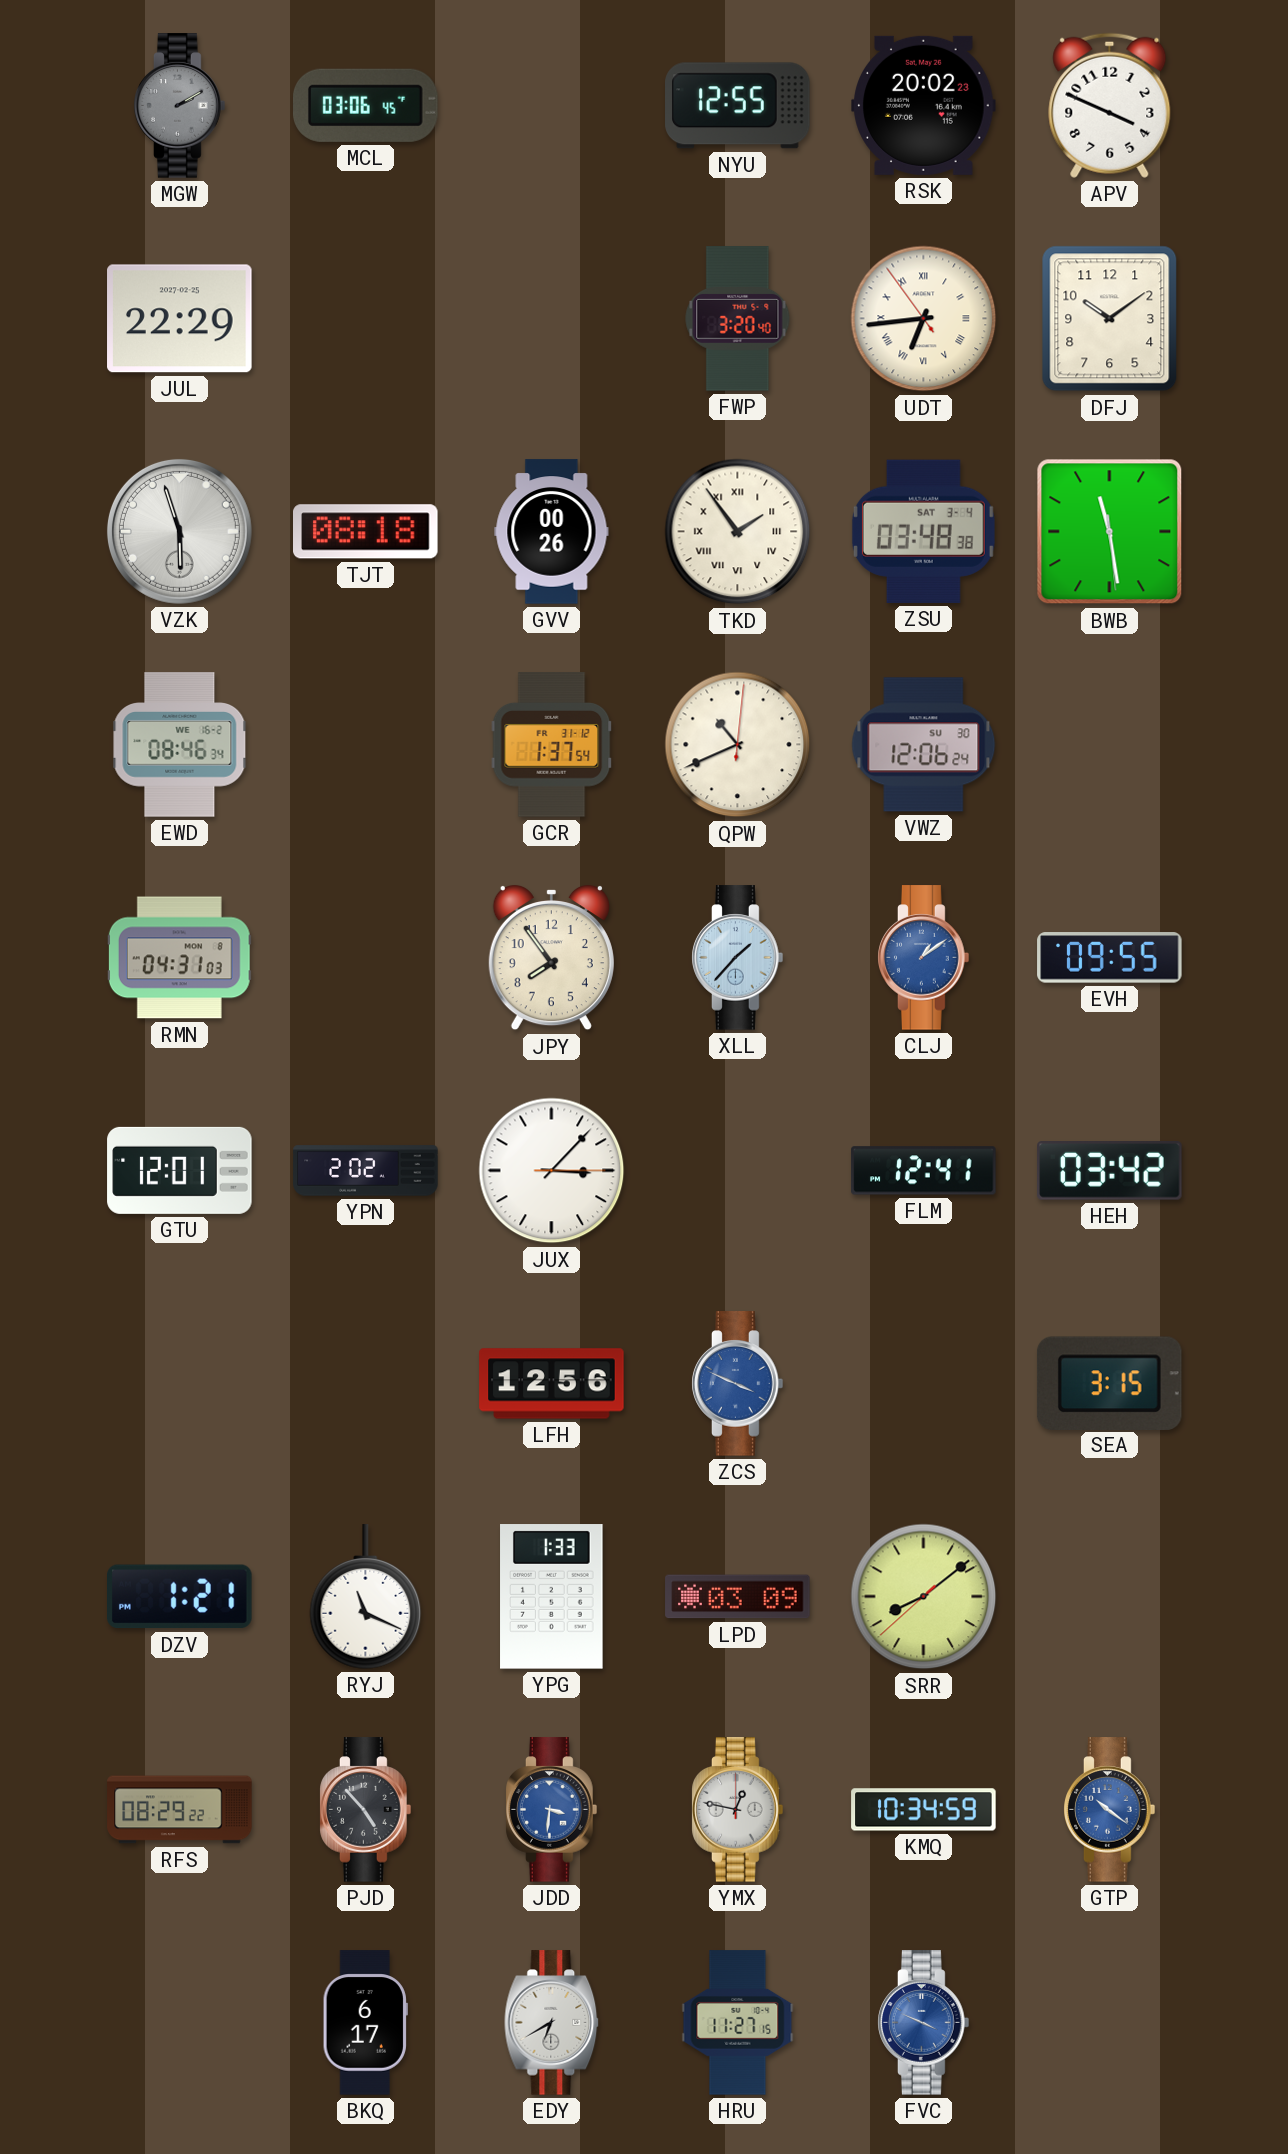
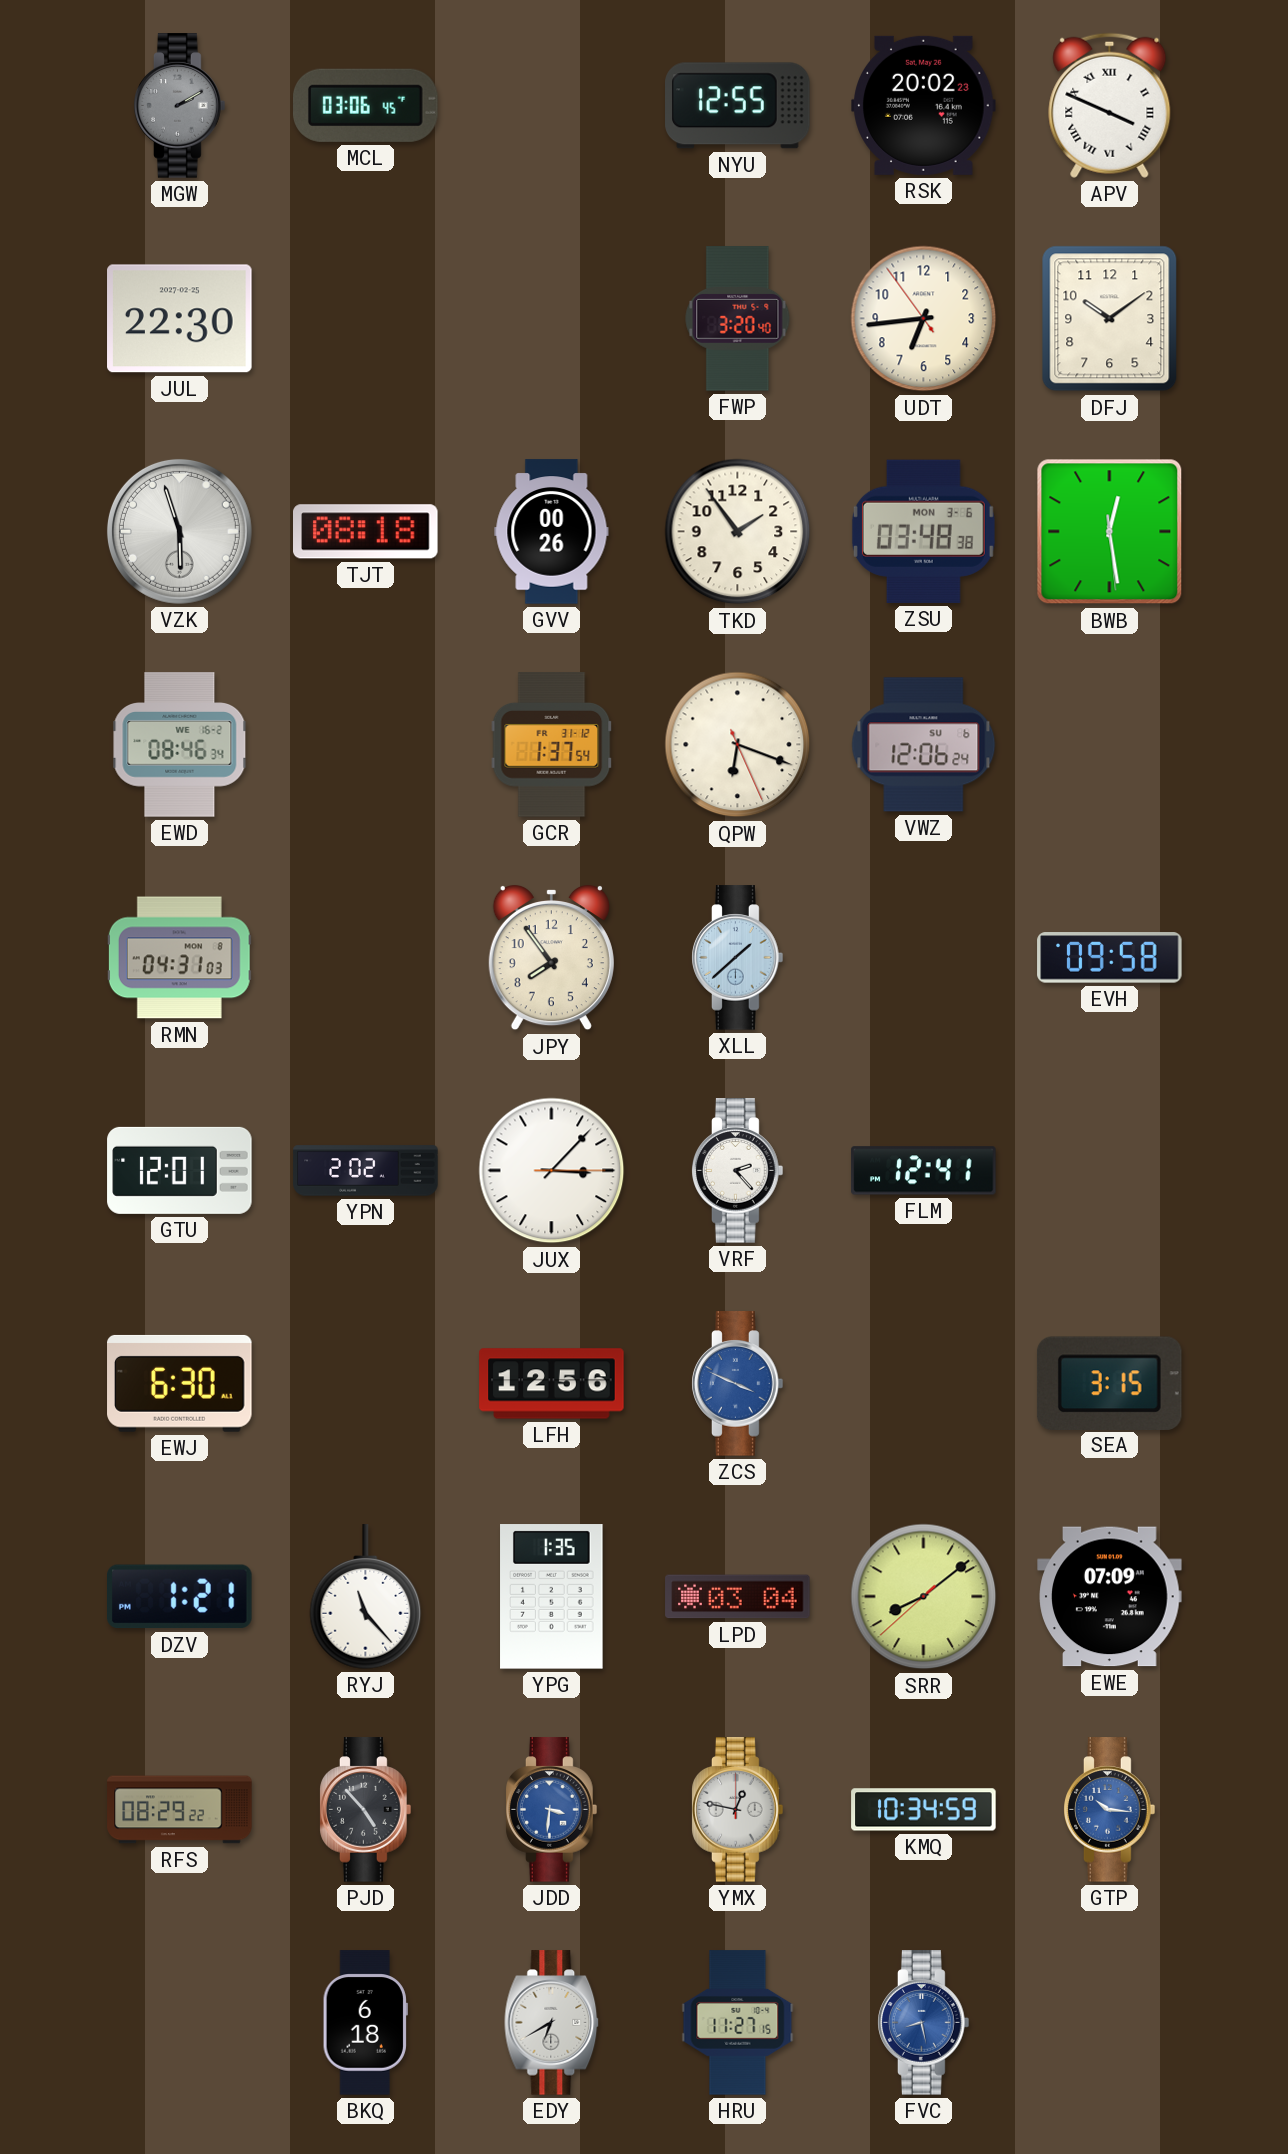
APV numerals: Arabic -> Roman
JUL: 22:29 -> 22:30
UDT numerals: Roman -> Arabic
TKD numerals: Roman -> Arabic
ZSU date: SAT 3-4 -> MON 3-6
BWB: 11:28 -> 12:28
QPW: 10:41 -> 6:18
VWZ date: SU 30 -> SU 6
XLL: 1:37 -> 1:38
CLJ: 1:09 -> none
EVH: 09:55 -> 09:58
VRF: none -> 2:23
HEH: 03:42 -> none
EWJ: none -> 6:30
RYJ: 11:19 -> 11:23
YPG: 1:33 -> 1:35
LPD: 03:09 -> 03:04
EWE: none -> 07:09
GTP: 10:21 -> 10:16
BKQ: 6:17 -> 6:18
FVC: 3:49 -> 8:28
